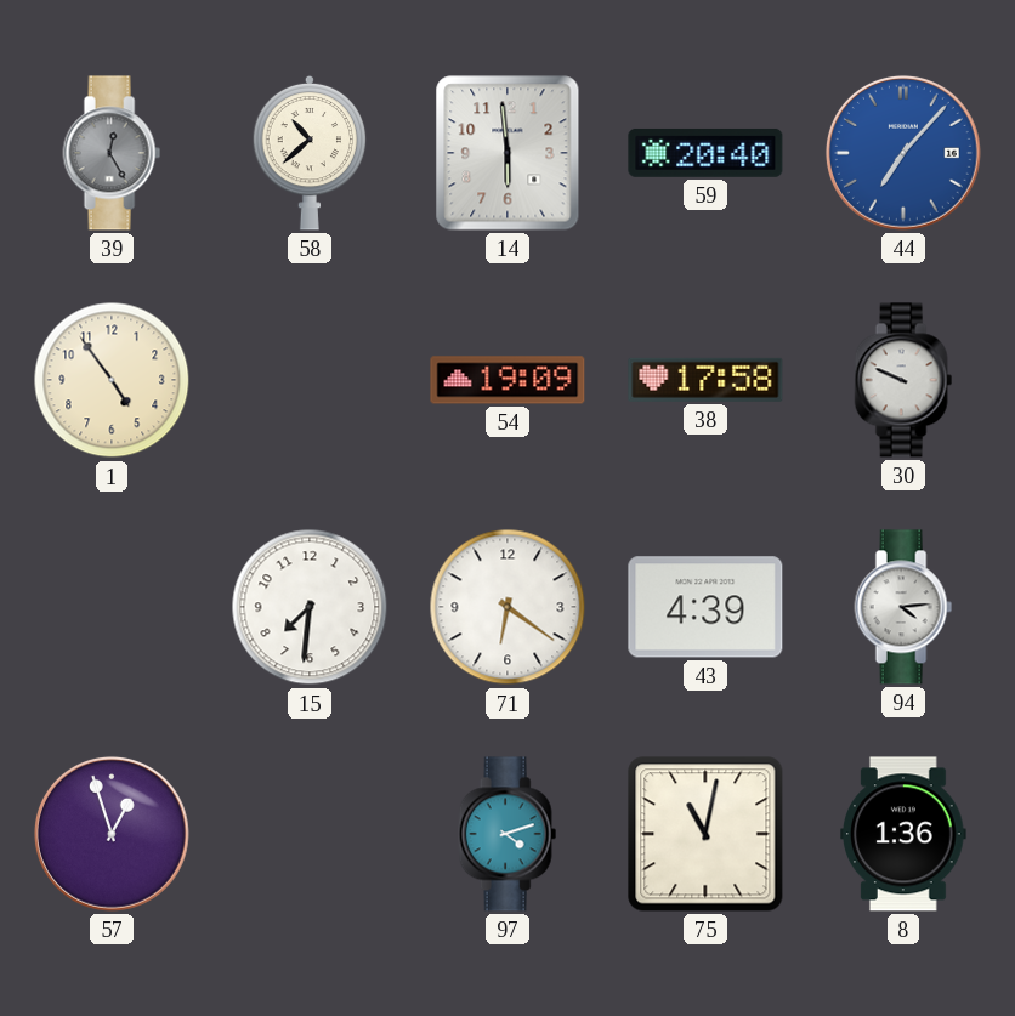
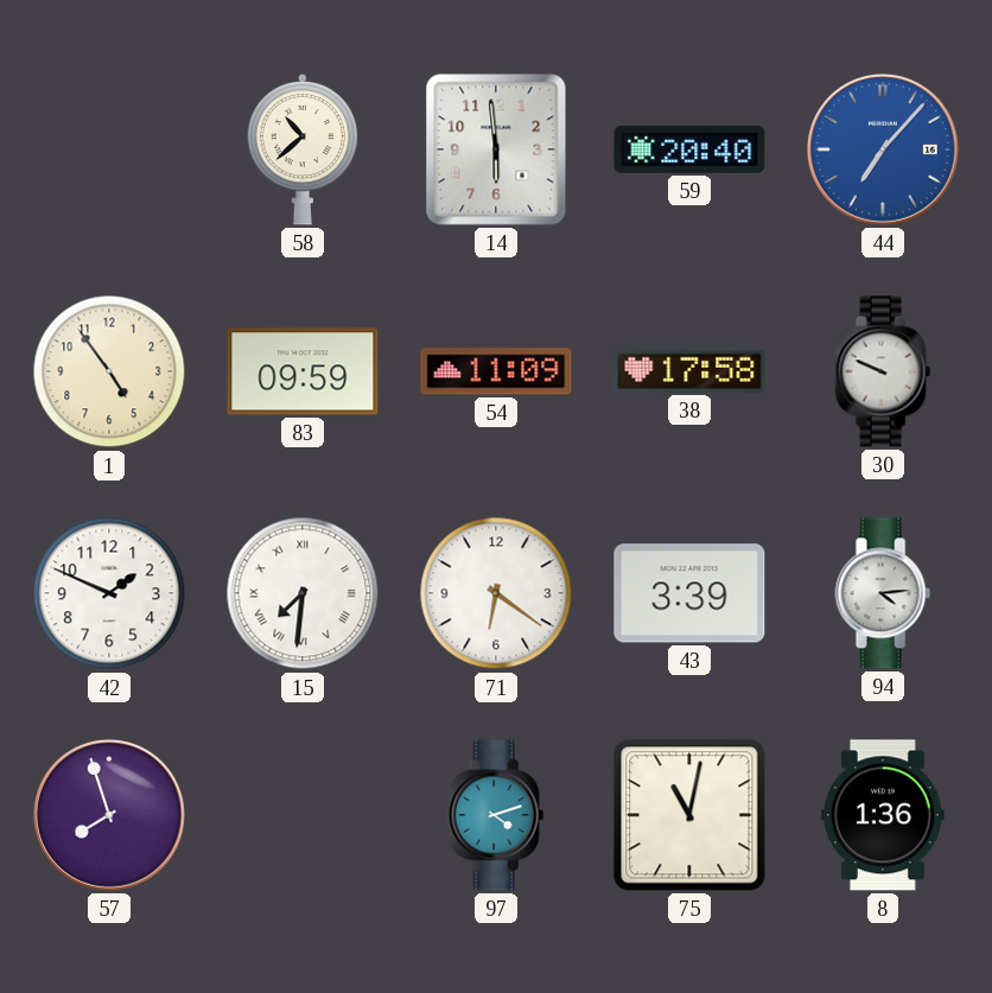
39: 12:25 -> none
83: none -> 09:59
54: 19:09 -> 11:09
42: none -> 1:49
15 numerals: Arabic -> Roman
43: 4:39 -> 3:39
57: 12:57 -> 7:57
